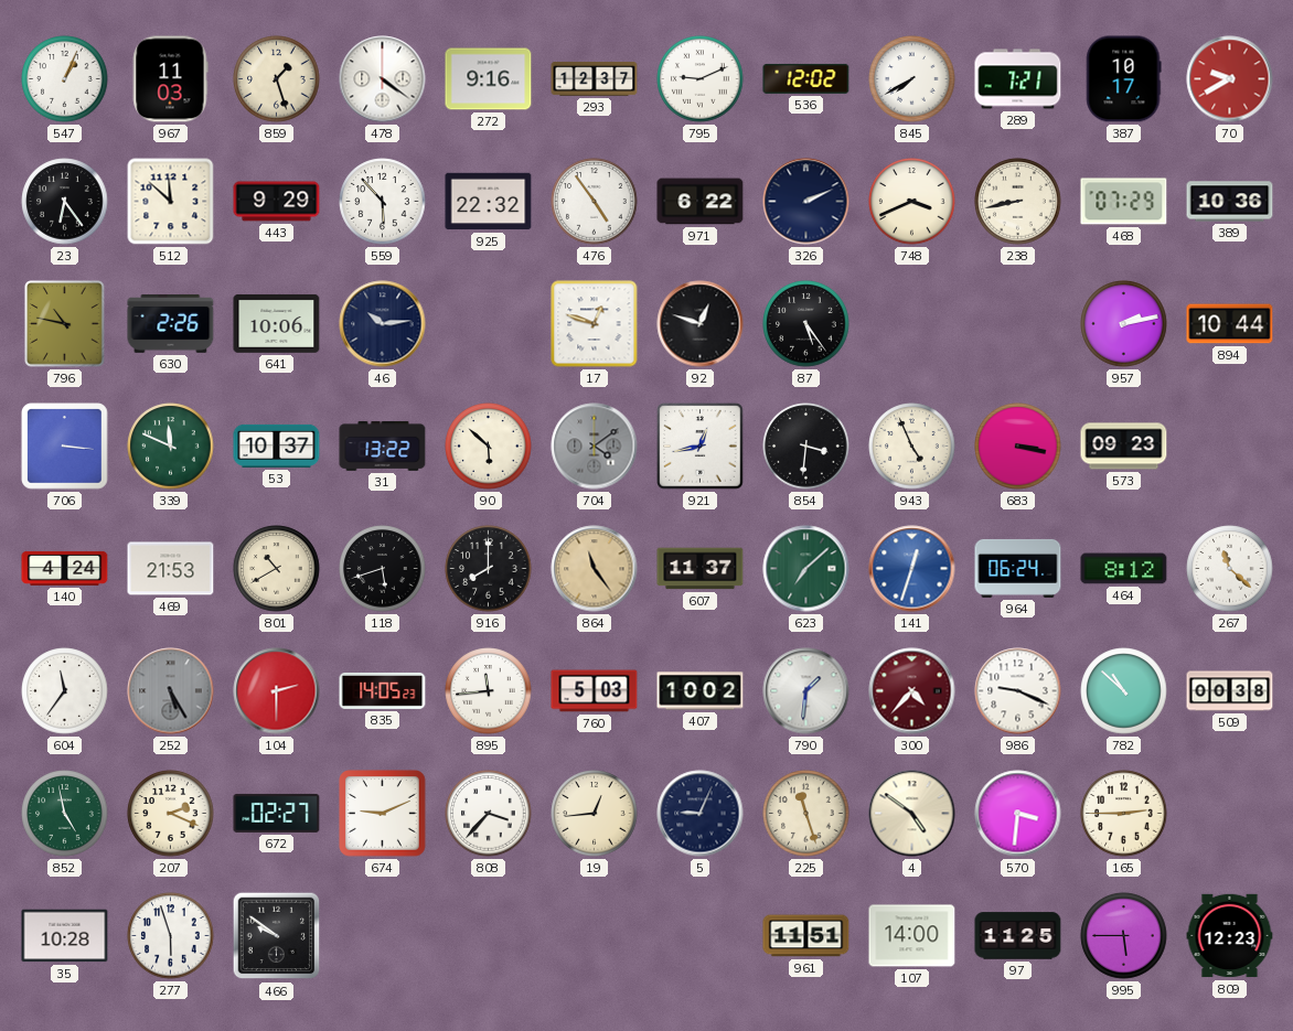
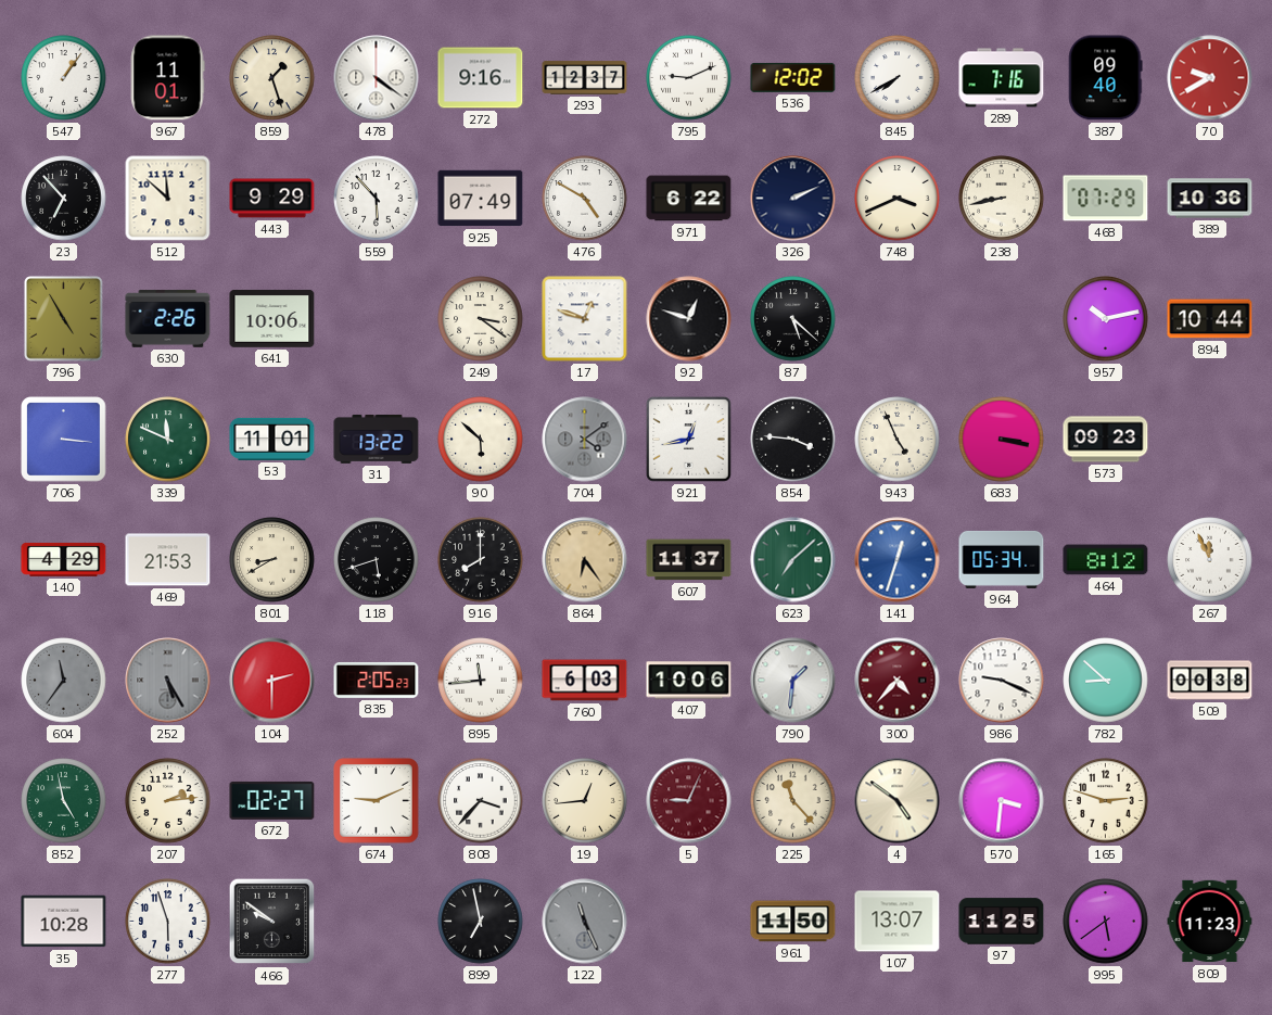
547: 1:04 -> 1:06
967: 11:03 -> 11:01
289: 7:21 -> 7:16
387: 10:17 -> 09:40
23: 6:24 -> 6:53
925: 22:32 -> 07:49
476: 4:54 -> 4:50
796: 10:47 -> 4:55
46: 10:14 -> none
249: none -> 3:21
87: 5:24 -> 5:22
957: 2:13 -> 10:13
53: 10:37 -> 11:01
854: 3:31 -> 3:46
140: 4:24 -> 4:29
801: 10:40 -> 8:40
864: 11:24 -> 6:24
964: 06:24 -> 05:34
267: 11:22 -> 11:56
604 dial: white -> grey
835: 14:05 -> 2:05
760: 5:03 -> 6:03
407: 10:02 -> 10:06
782: 10:52 -> 8:52
207: 2:19 -> 2:14
5 dial: navy -> burgundy
225: 11:27 -> 11:23
165: 2:45 -> 2:48
899: none -> 6:58
122: none -> 11:26
961: 11:51 -> 11:50
107: 14:00 -> 13:07
995: 5:45 -> 5:39
809: 12:23 -> 11:23
